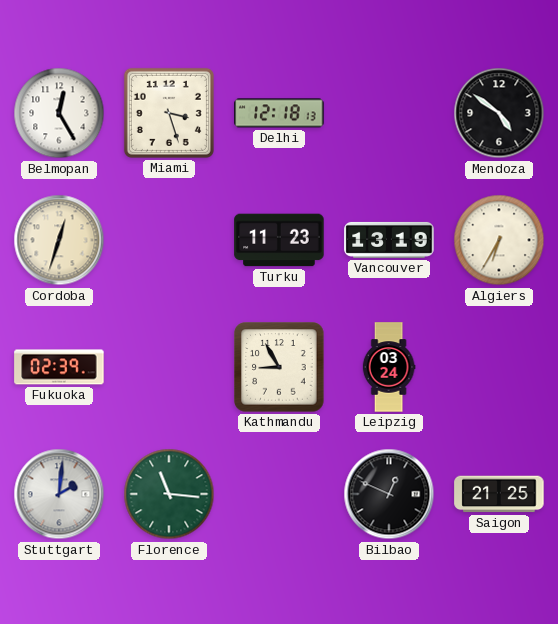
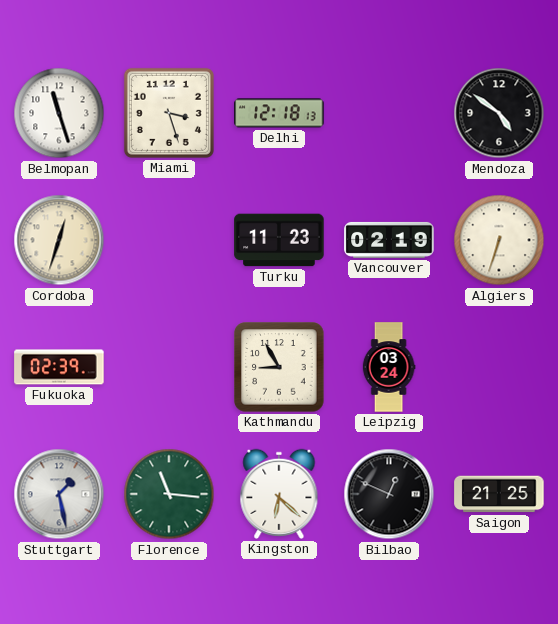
Belmopan: 12:25 -> 11:27
Vancouver: 13:19 -> 02:19
Algiers: 6:35 -> 6:33
Stuttgart: 2:01 -> 1:28
Kingston: none -> 6:22
